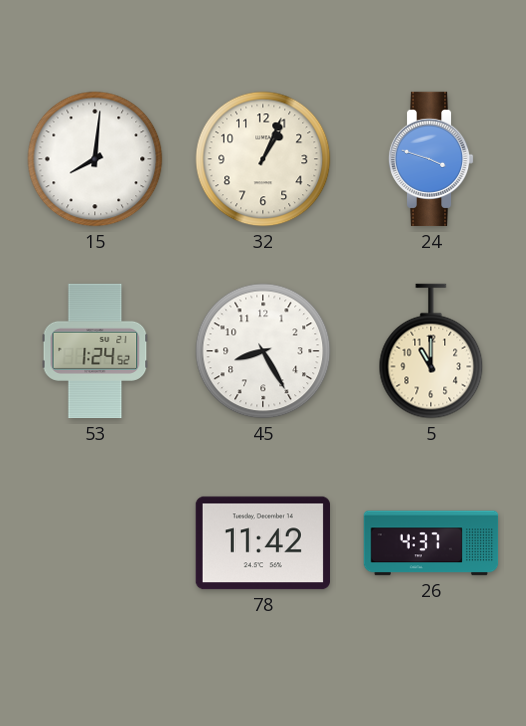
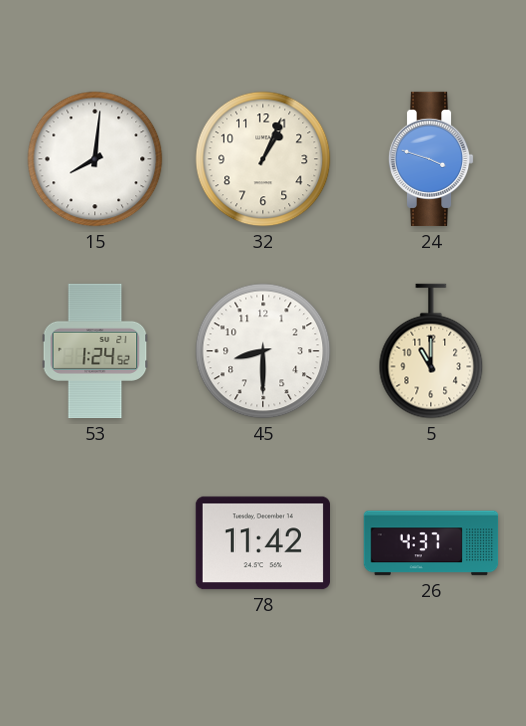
45: 8:25 -> 8:30
